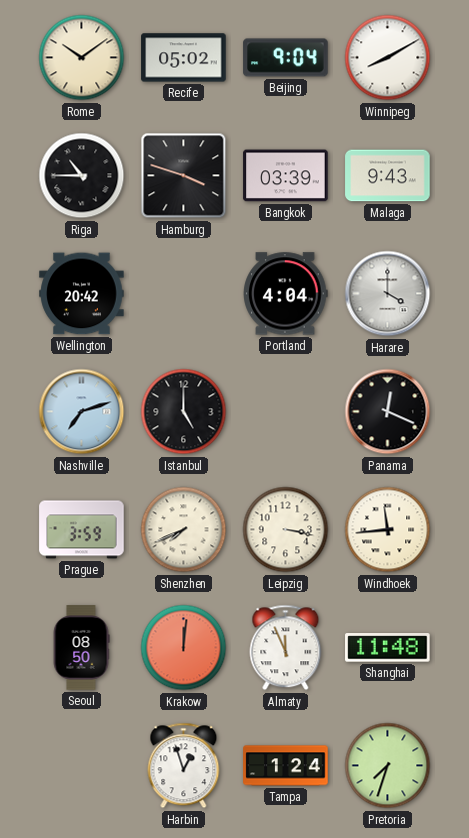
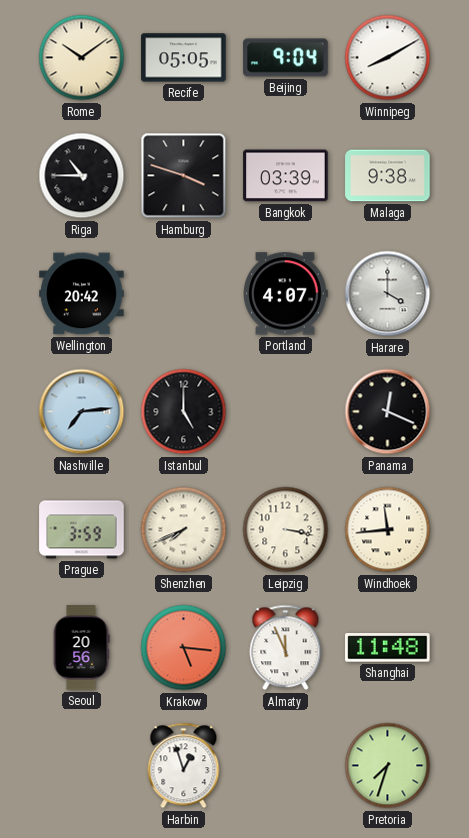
Recife: 05:02 -> 05:05
Malaga: 9:43 -> 9:38
Portland: 4:04 -> 4:07
Nashville: 7:12 -> 7:14
Seoul: 08:50 -> 20:56
Krakow: 12:01 -> 5:16
Tampa: 1:24 -> none
